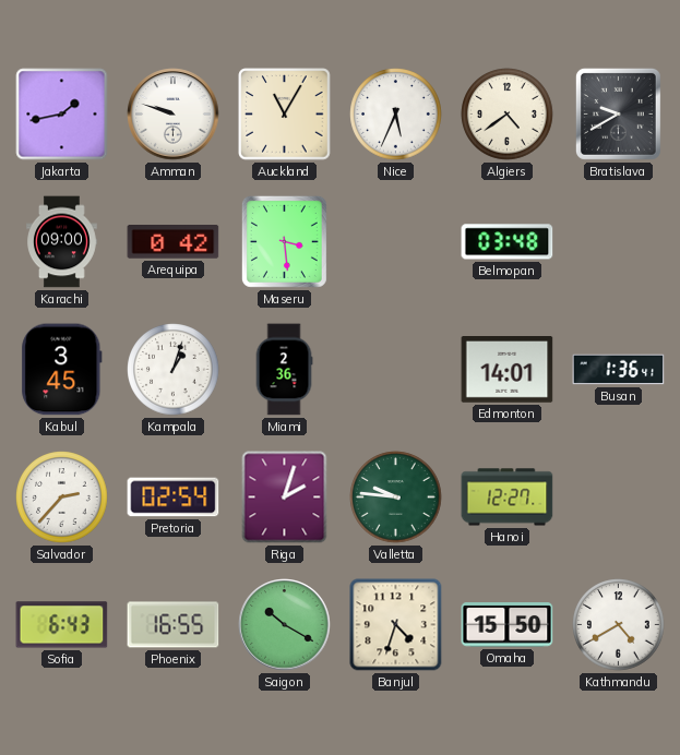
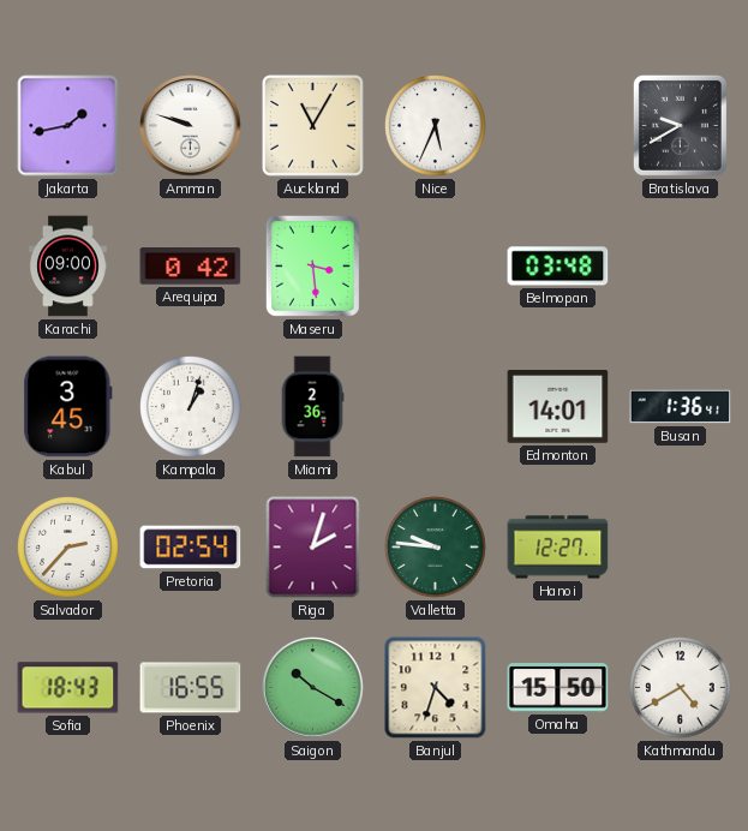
Algiers: 4:39 -> none
Sofia: 6:43 -> 18:43
